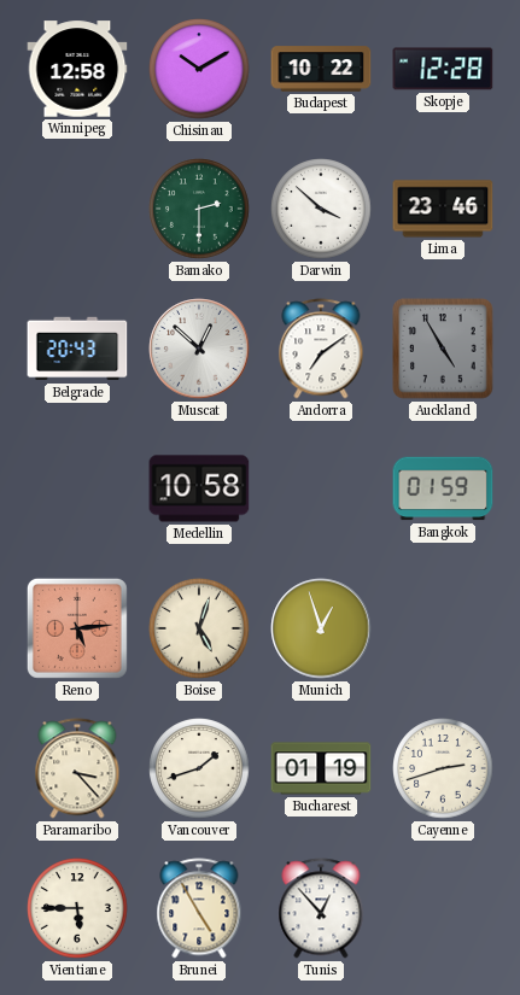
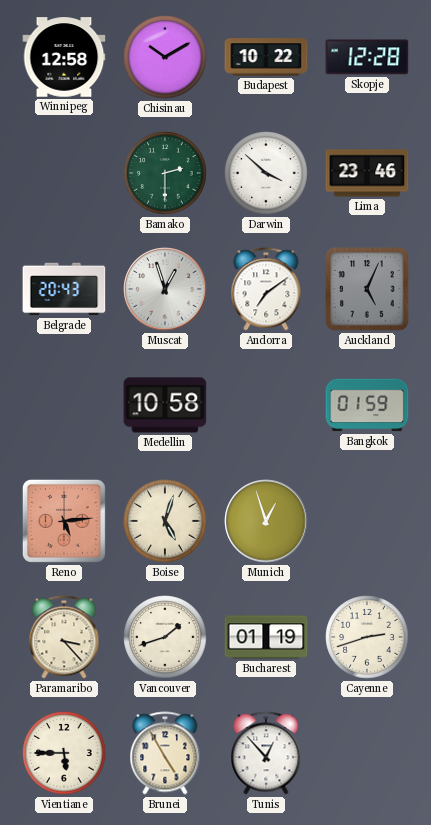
Muscat: 12:52 -> 12:57
Auckland: 4:55 -> 5:04
